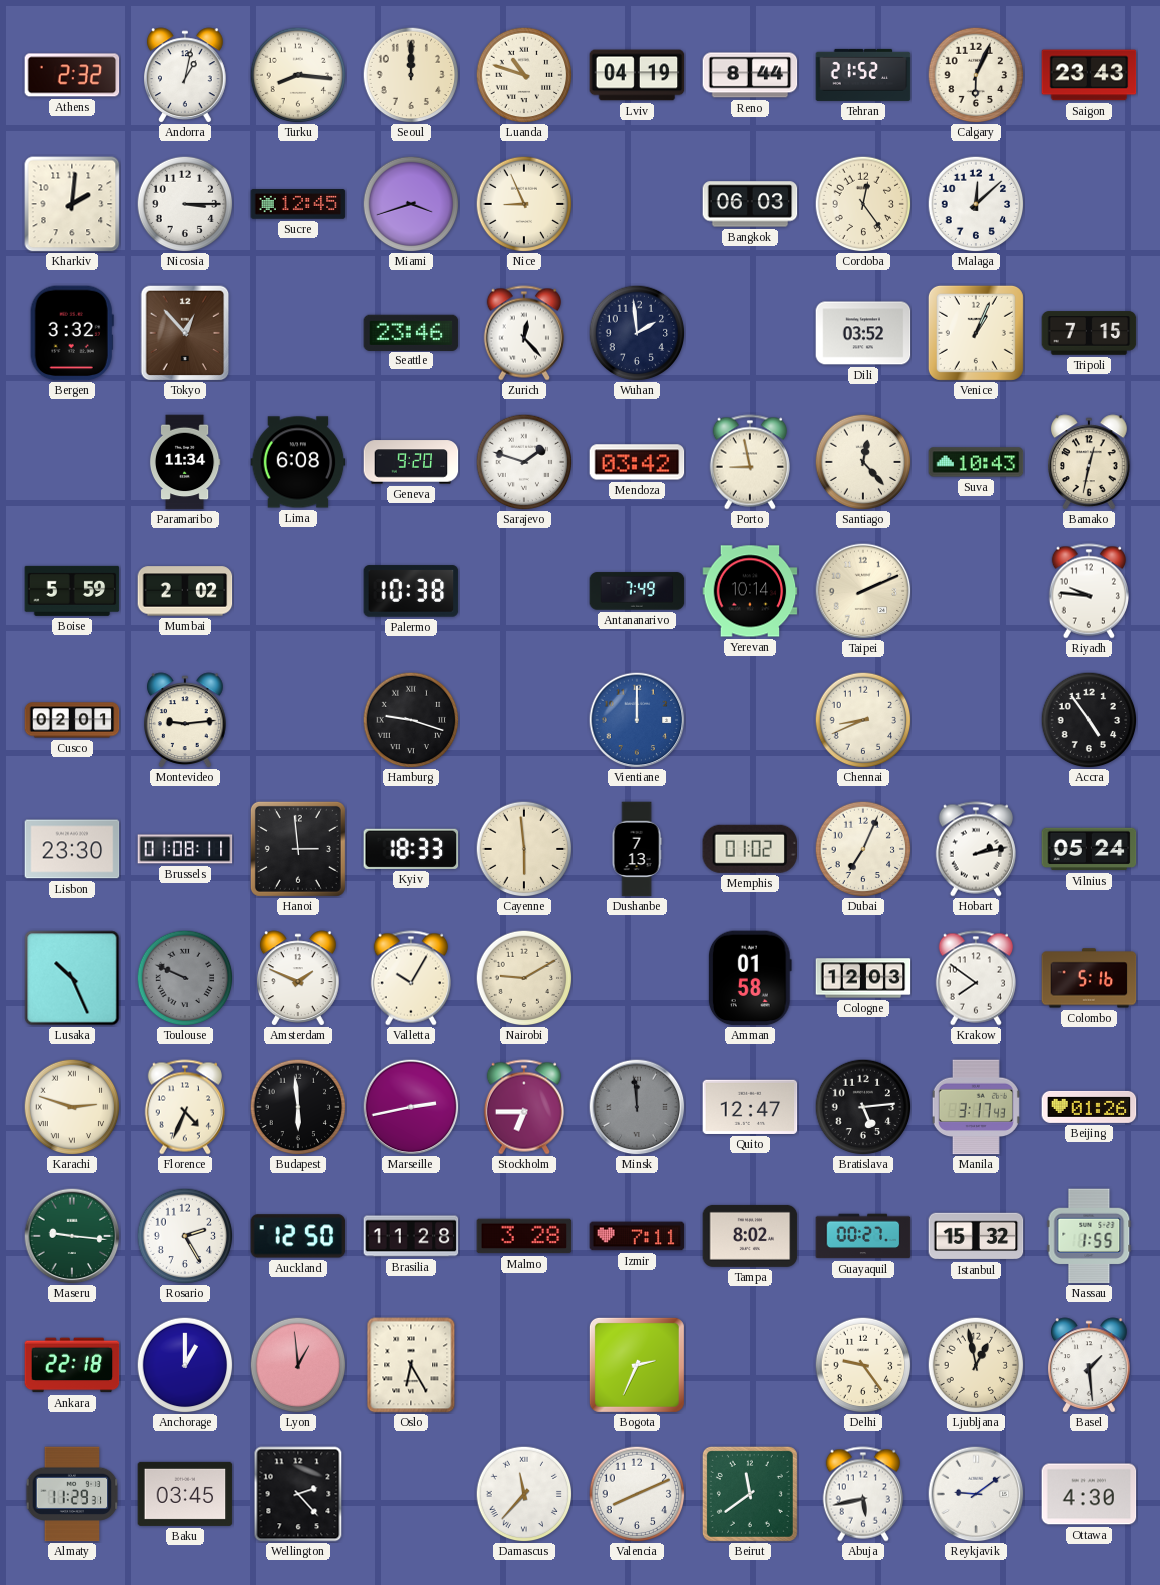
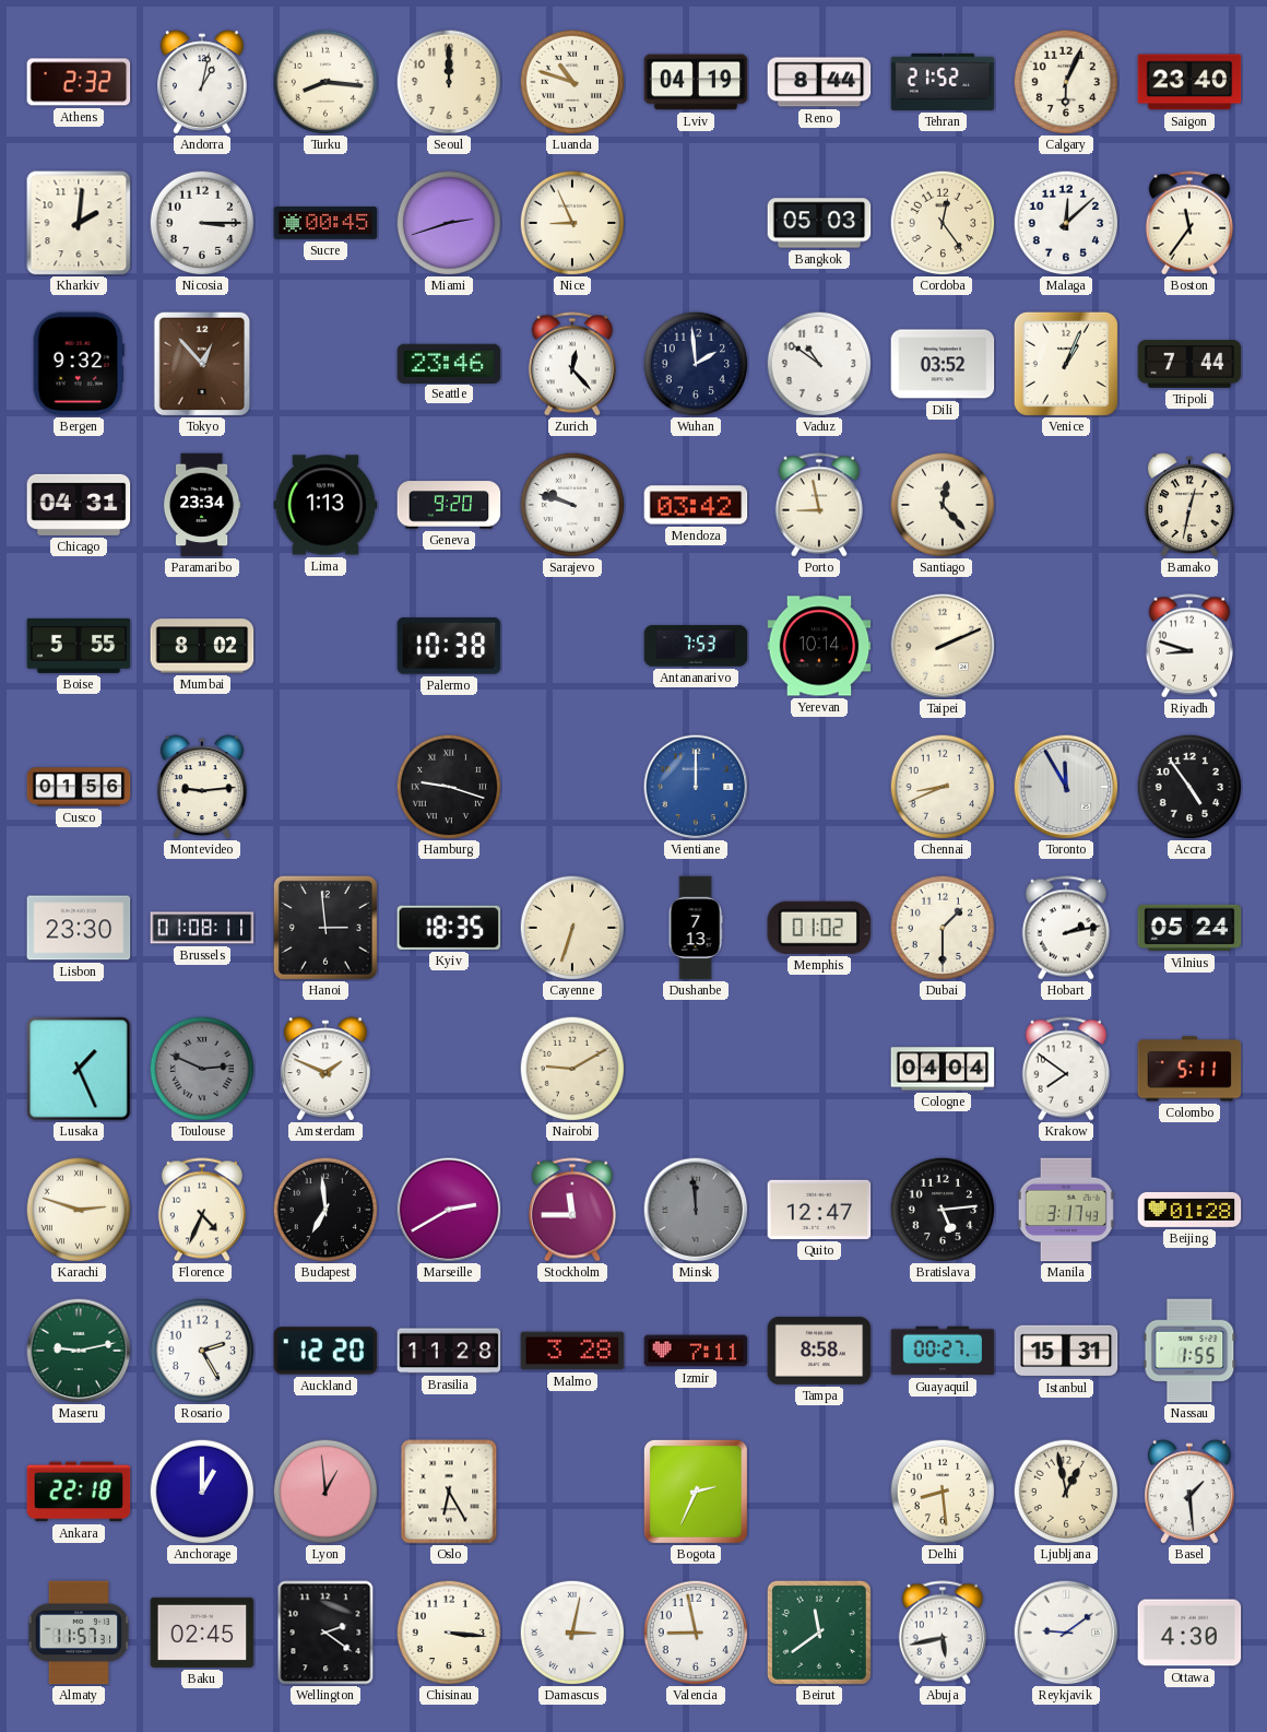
Saigon: 23:43 -> 23:40
Sucre: 12:45 -> 00:45
Miami: 3:42 -> 2:42
Bangkok: 06:03 -> 05:03
Boston: none -> 11:36
Bergen: 3:32 -> 9:32
Vaduz: none -> 10:51
Tripoli: 7:15 -> 7:44
Chicago: none -> 04:31
Paramaribo: 11:34 -> 23:34
Lima: 6:08 -> 1:13
Sarajevo: 1:48 -> 9:48
Suva: 10:43 -> none
Boise: 5:59 -> 5:55
Mumbai: 2:02 -> 8:02
Antananarivo: 7:49 -> 7:53
Riyadh: 9:46 -> 8:48
Cusco: 02:01 -> 01:56
Toronto: none -> 11:55
Kyiv: 18:33 -> 18:35
Cayenne: 5:59 -> 6:33
Dubai: 7:04 -> 1:30
Lusaka: 10:26 -> 1:26
Toulouse: 9:49 -> 2:49
Valletta: 10:05 -> none
Amman: 01:58 -> none
Cologne: 12:03 -> 04:04
Colombo: 5:16 -> 5:11
Budapest: 5:59 -> 6:59
Marseille: 2:43 -> 2:40
Stockholm: 6:45 -> 11:45
Beijing: 01:26 -> 01:28
Maseru: 9:16 -> 9:13
Auckland: 12:50 -> 12:20
Tampa: 8:02 -> 8:58
Istanbul: 15:32 -> 15:31
Delhi: 9:24 -> 8:29
Almaty: 11:29 -> 11:57
Baku: 03:45 -> 02:45
Wellington: 2:23 -> 2:21
Chisinau: none -> 3:16
Damascus: 11:37 -> 3:02
Valencia: 8:11 -> 8:58
